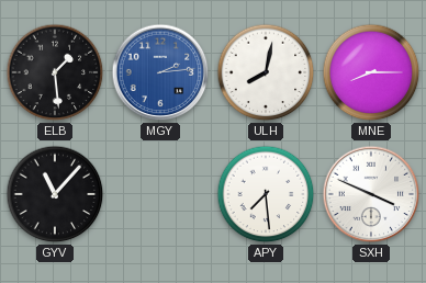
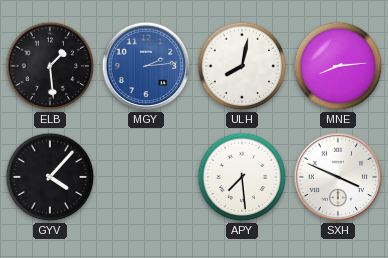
MNE: 8:15 -> 8:14
GYV: 11:07 -> 4:07
